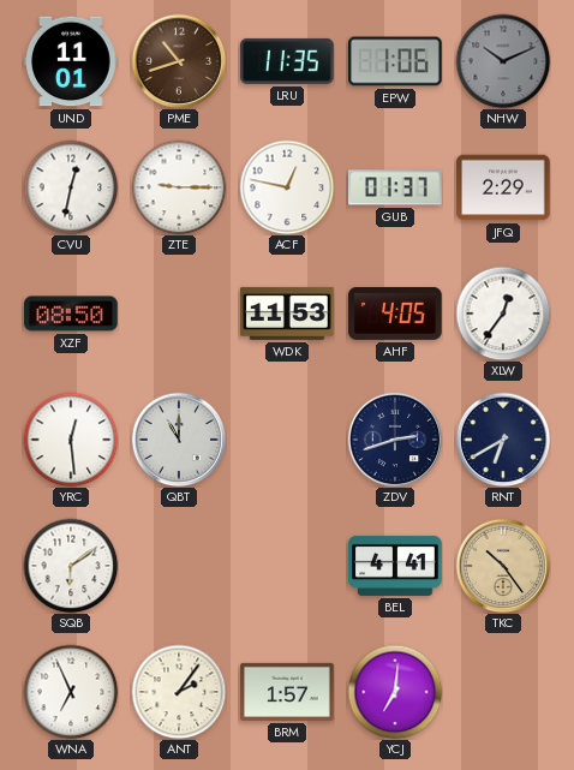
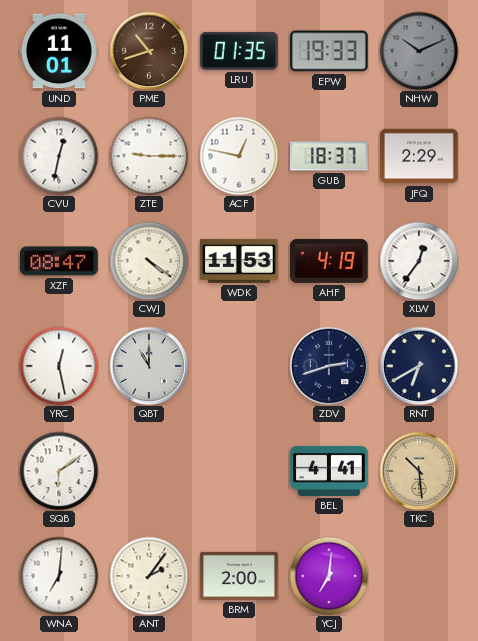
LRU: 11:35 -> 01:35
EPW: 1:06 -> 19:33
GUB: 01:37 -> 18:37
XZF: 08:50 -> 08:47
CWJ: none -> 4:21
AHF: 4:05 -> 4:19
YRC: 12:29 -> 12:28
TKC: 10:24 -> 10:29
WNA: 6:56 -> 7:01
BRM: 1:57 -> 2:00
